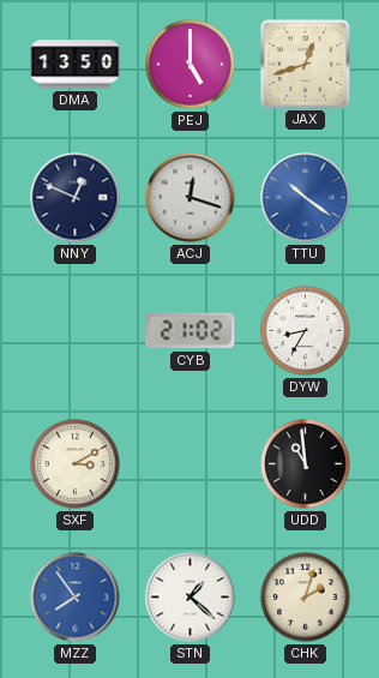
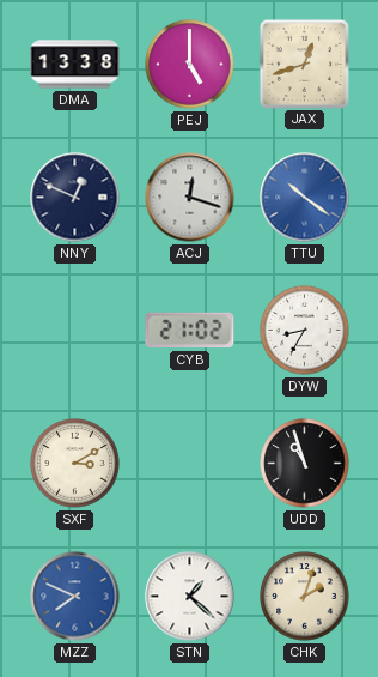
DMA: 13:50 -> 13:38
UDD: 10:59 -> 10:57
MZZ: 7:54 -> 7:49
